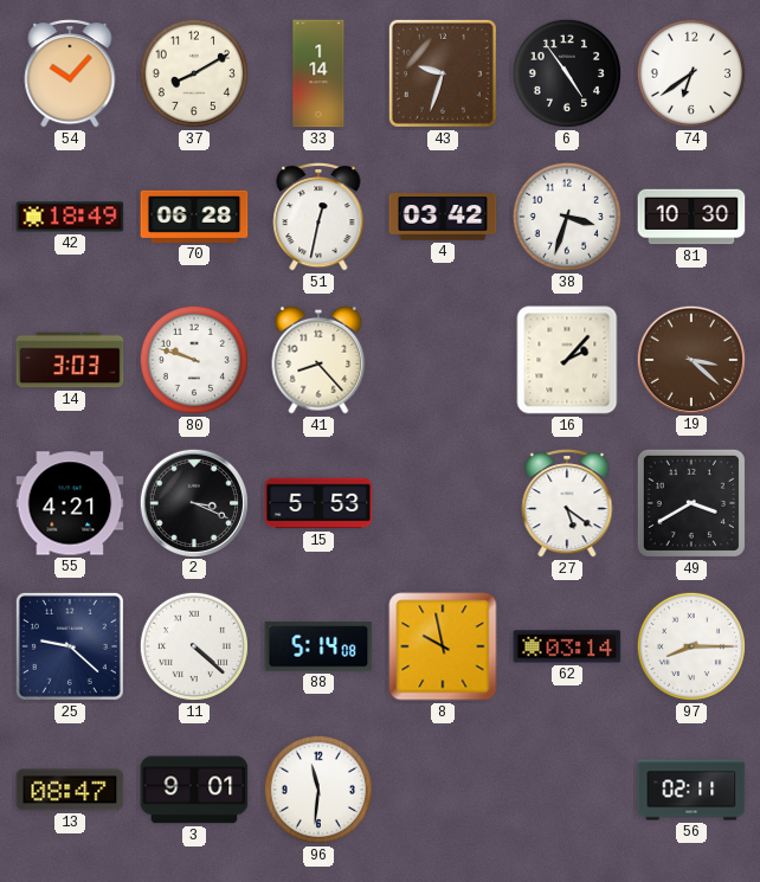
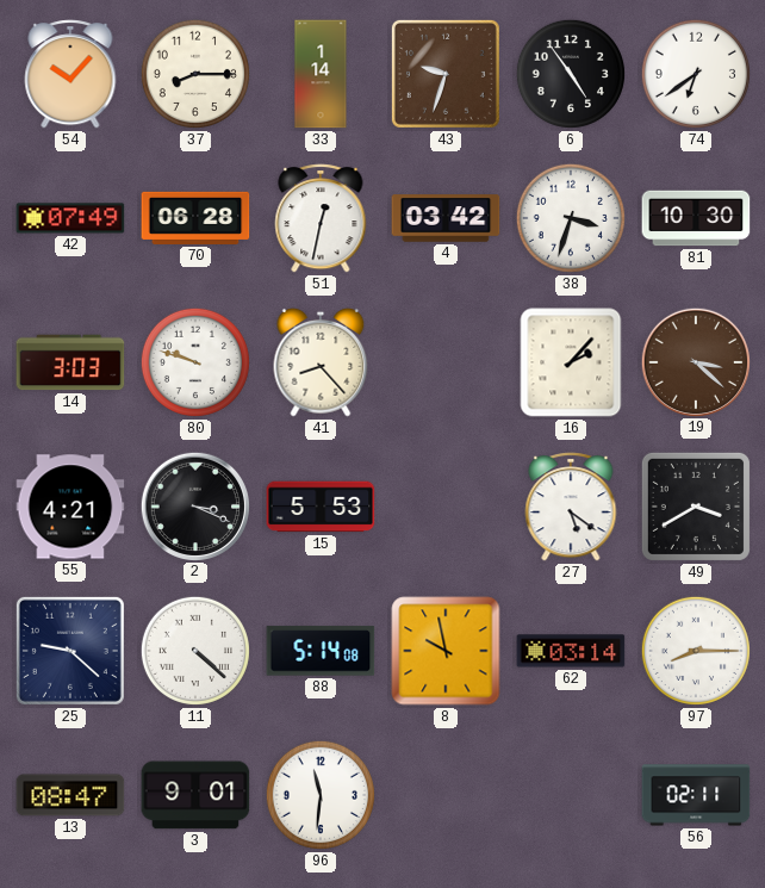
37: 8:10 -> 8:15
42: 18:49 -> 07:49
